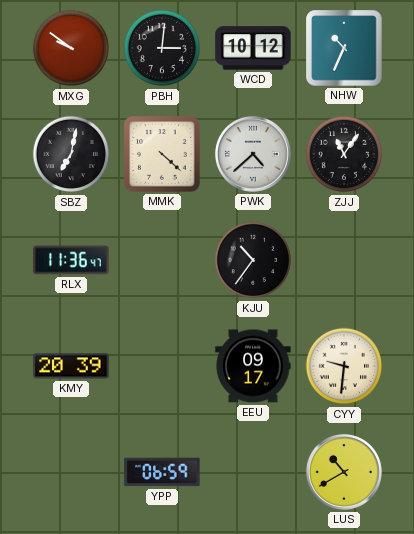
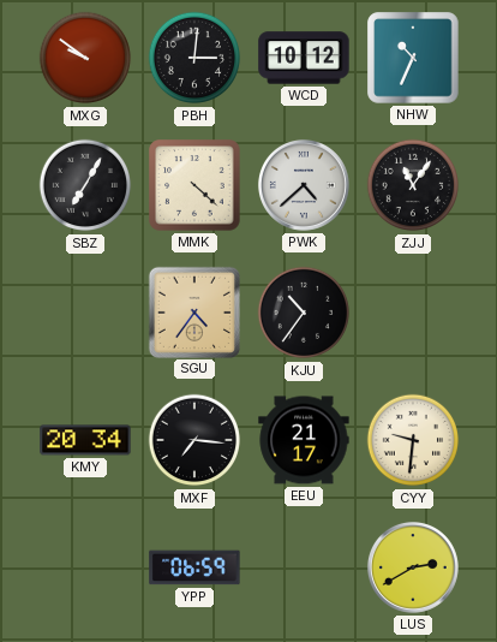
SBZ: 7:02 -> 7:05
RLX: 11:36 -> none
SGU: none -> 4:36
KMY: 20:39 -> 20:34
MXF: none -> 7:16
EEU: 09:17 -> 21:17
LUS: 10:40 -> 2:40
